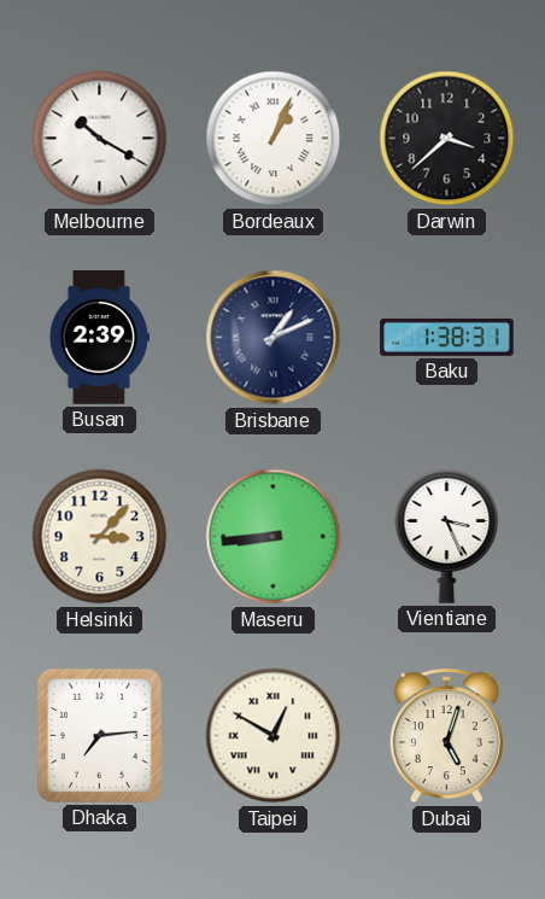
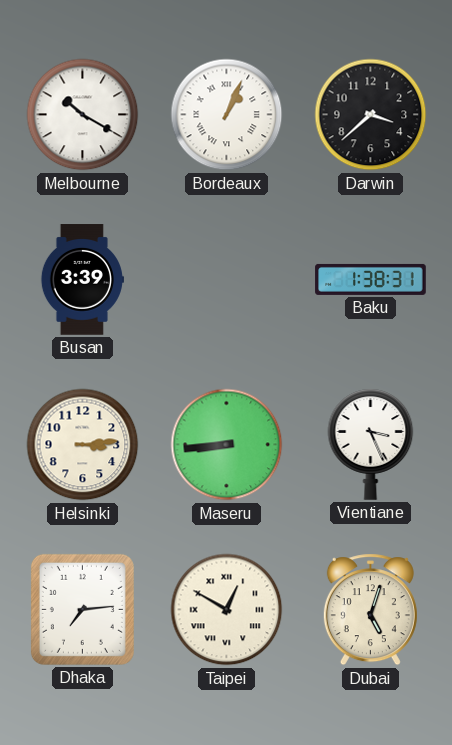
Busan: 2:39 -> 3:39
Brisbane: 1:11 -> none
Helsinki: 3:07 -> 3:14
